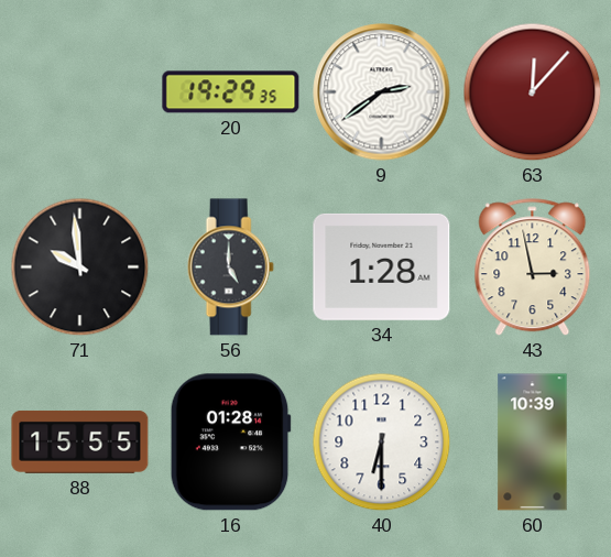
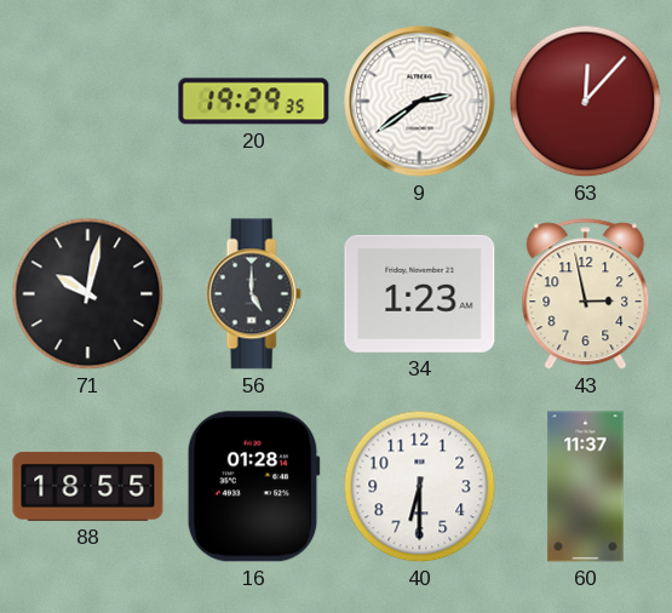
71: 9:59 -> 10:02
34: 1:28 -> 1:23
88: 15:55 -> 18:55
60: 10:39 -> 11:37
